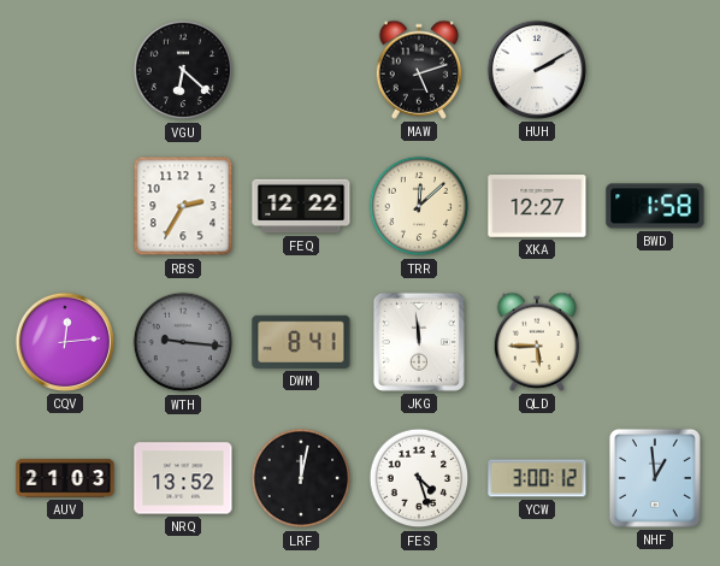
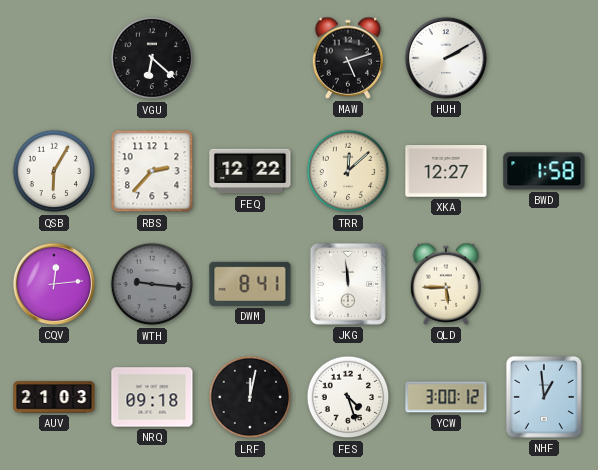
QSB: none -> 6:05
RBS: 2:35 -> 2:37
NRQ: 13:52 -> 09:18
